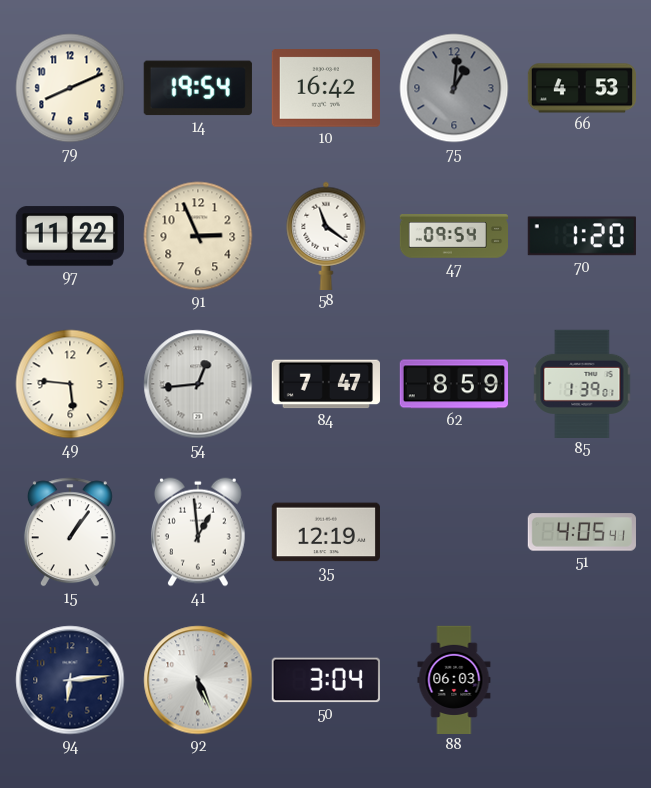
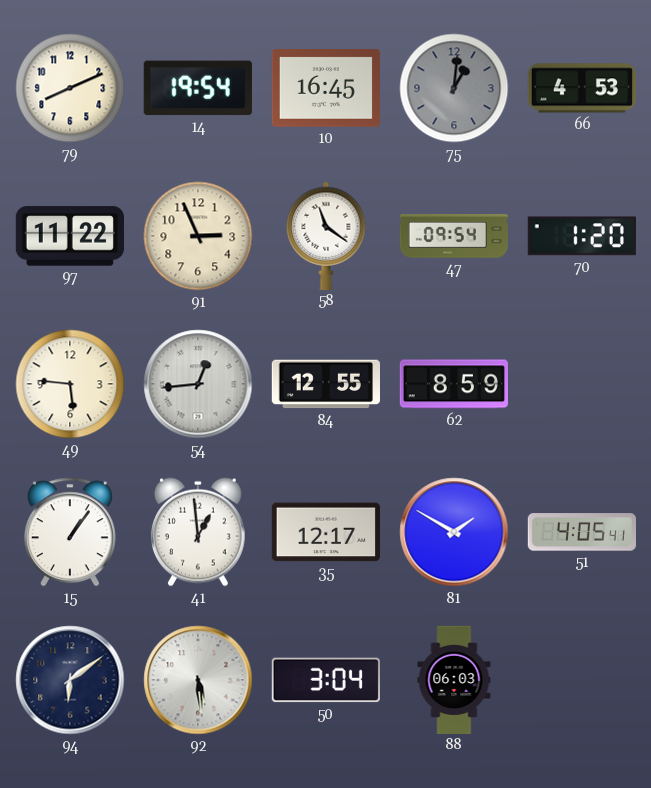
10: 16:42 -> 16:45
84: 7:47 -> 12:55
85: 1:39 -> none
35: 12:19 -> 12:17
81: none -> 1:50
94: 6:14 -> 6:09
92: 5:26 -> 5:29
